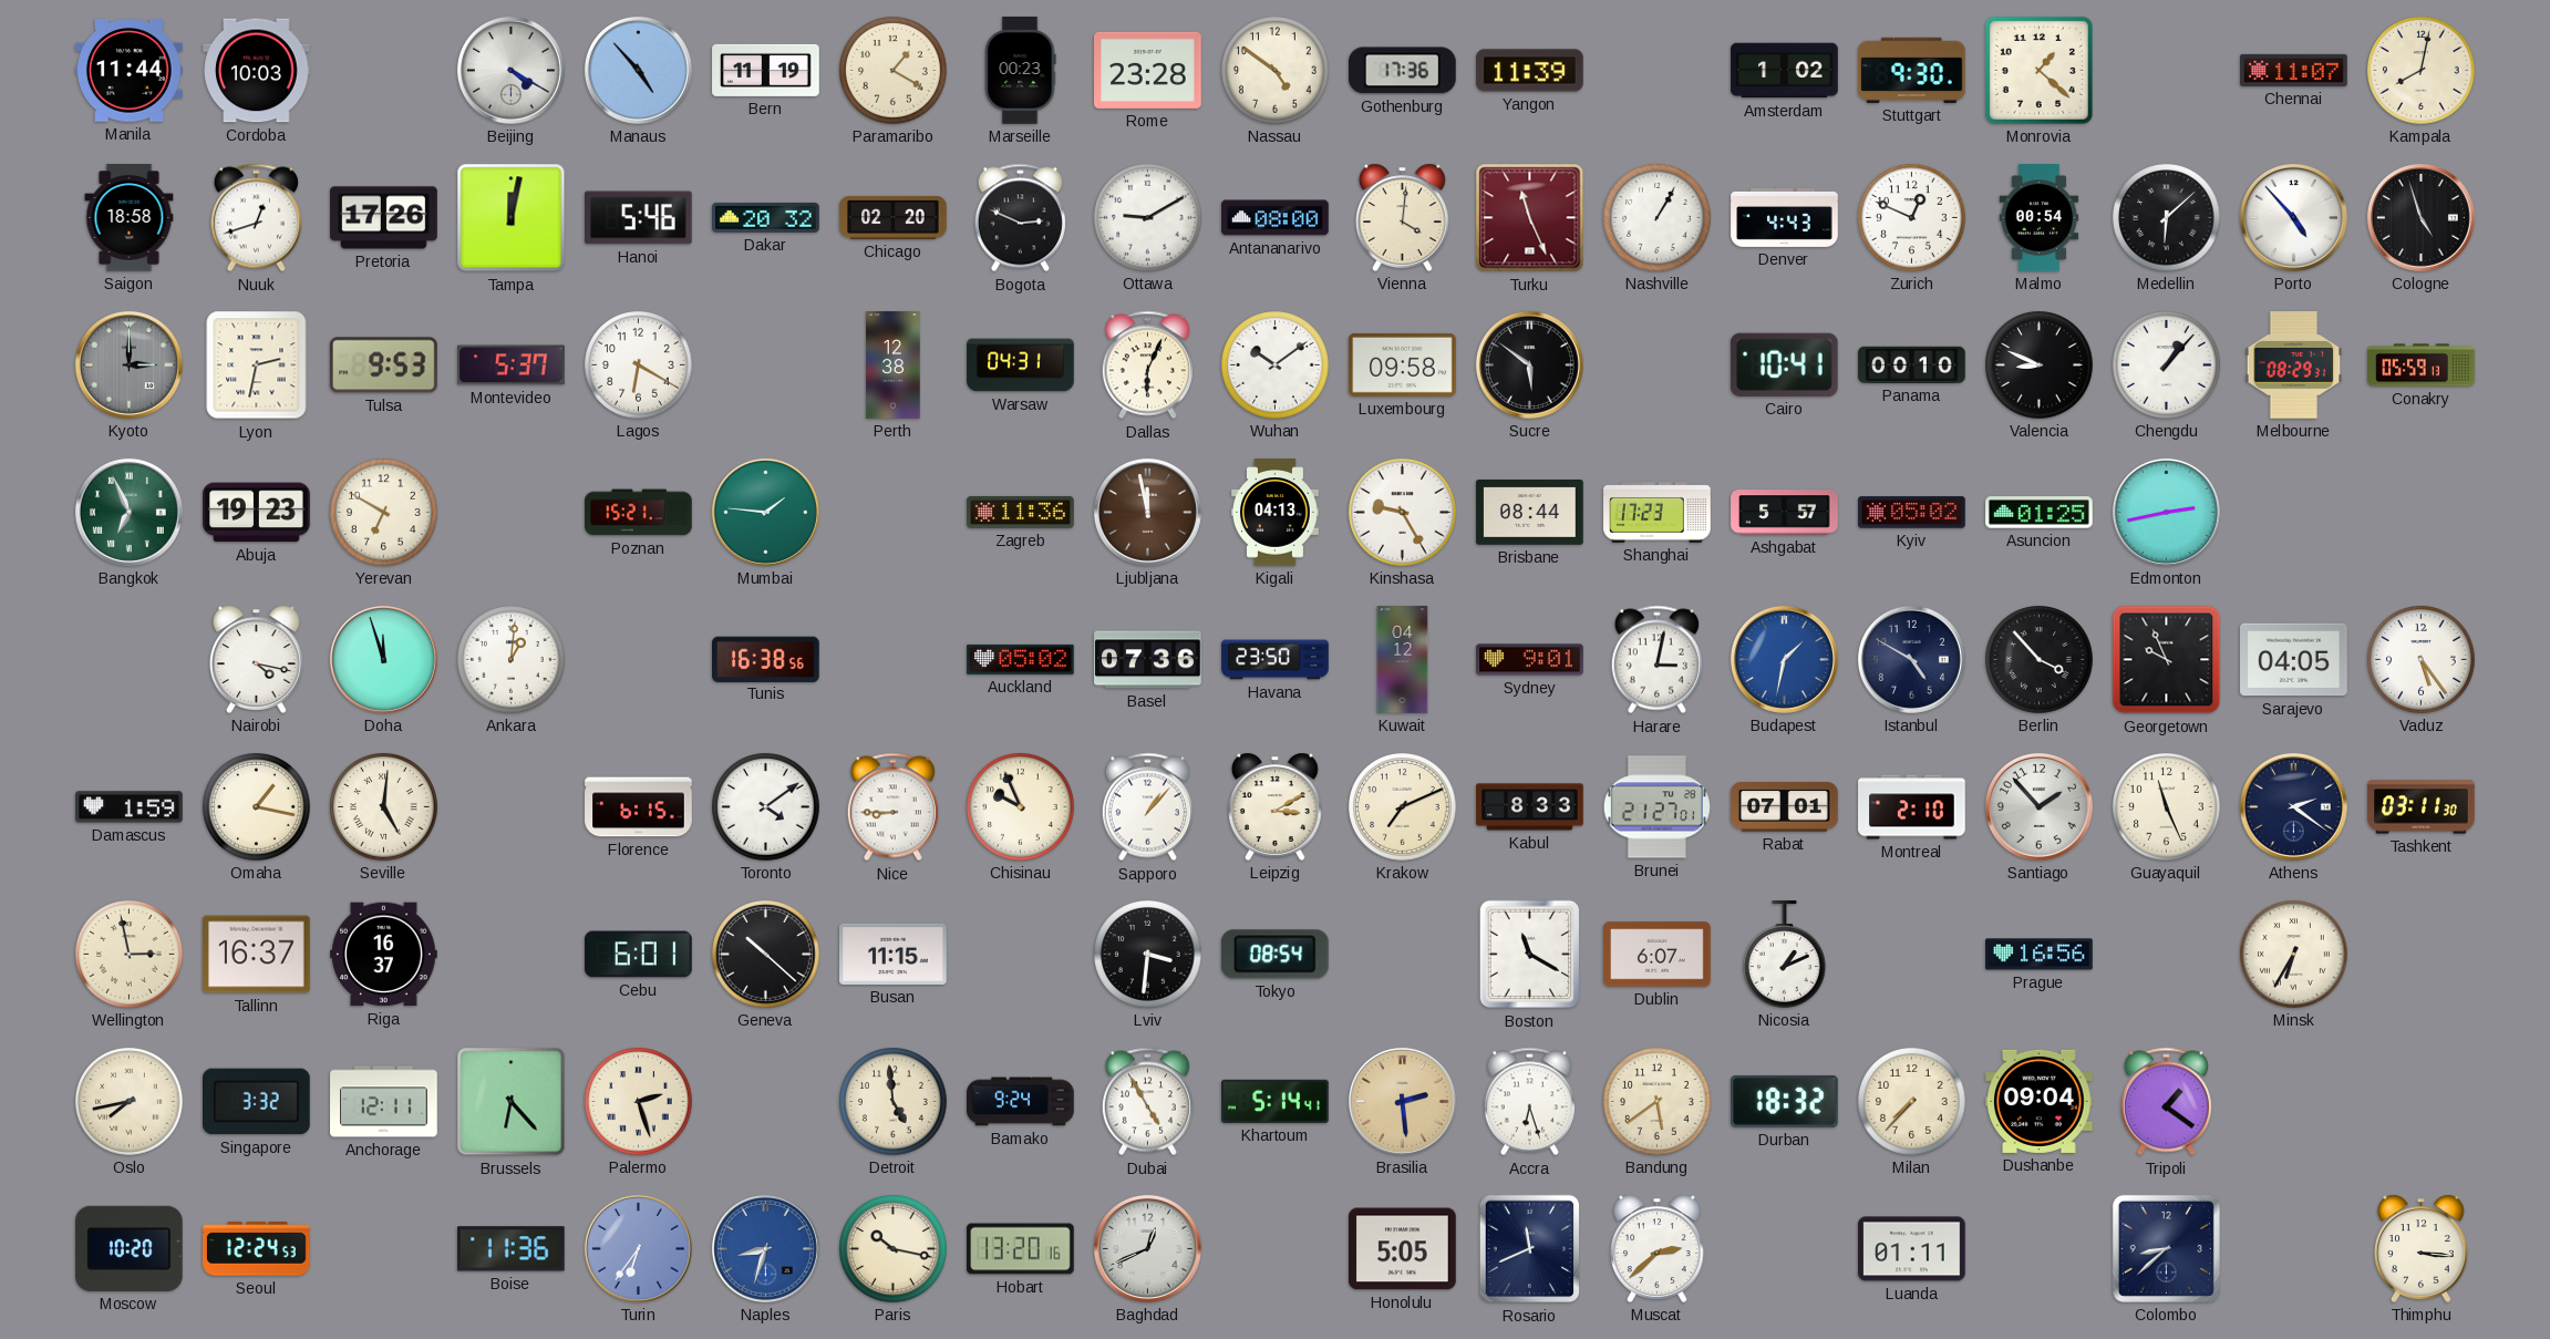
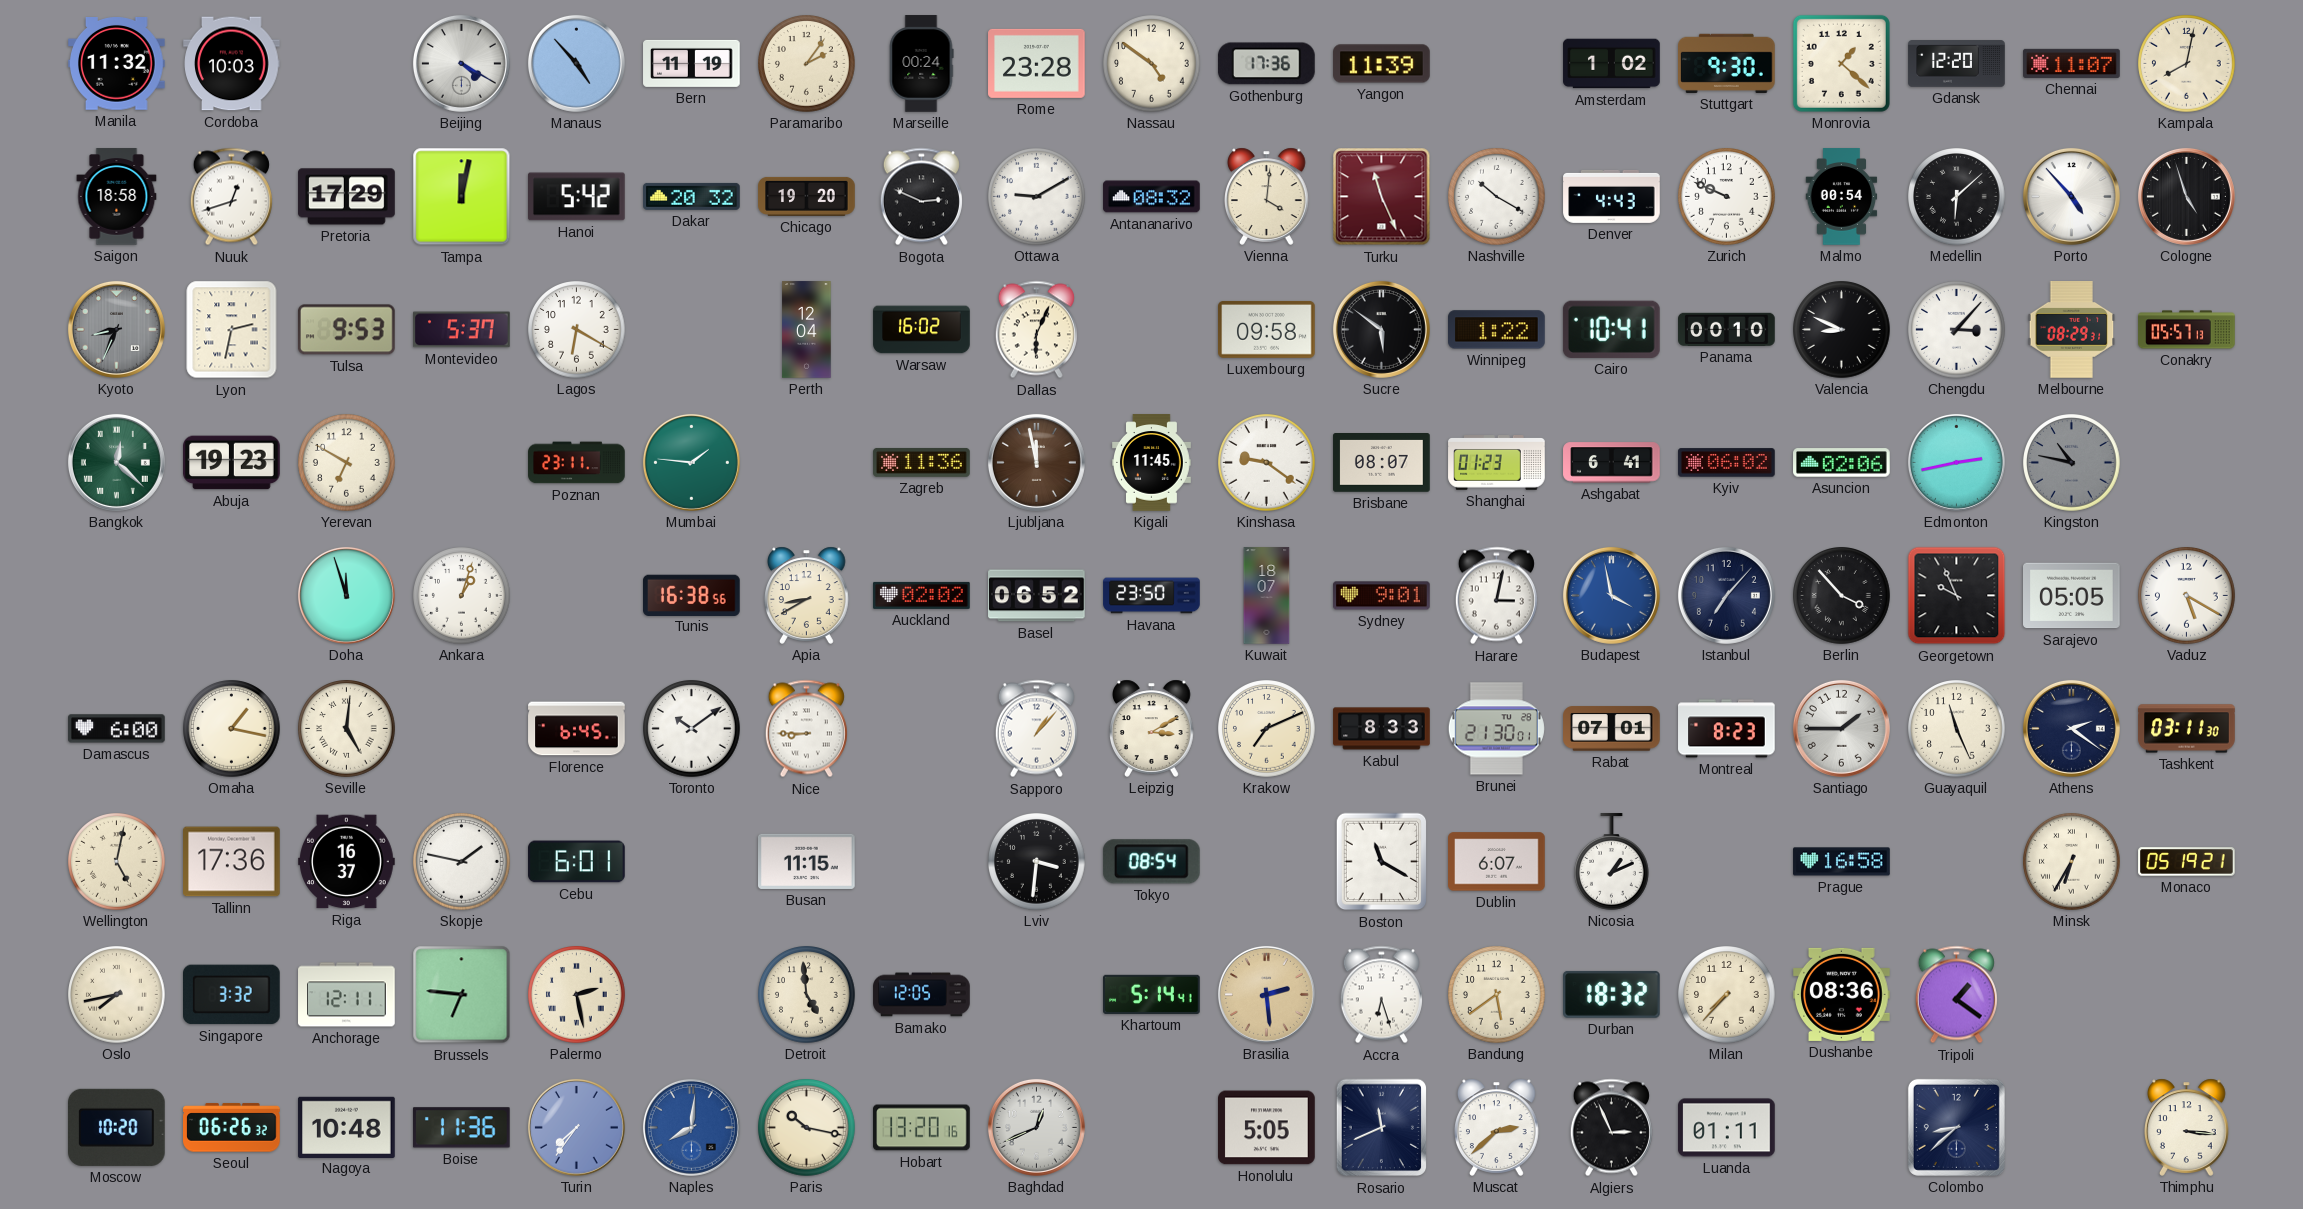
Manila: 11:44 -> 11:32
Paramaribo: 1:20 -> 2:06
Marseille: 00:23 -> 00:24
Gdansk: none -> 12:20
Pretoria: 17:26 -> 17:29
Hanoi: 5:46 -> 5:42
Chicago: 02:20 -> 19:20
Antananarivo: 08:00 -> 08:32
Nashville: 1:05 -> 10:20
Zurich: 12:49 -> 9:49
Kyoto: 3:00 -> 8:34
Perth: 12:38 -> 12:04
Warsaw: 04:31 -> 16:02
Wuhan: 10:09 -> none
Winnipeg: none -> 1:22
Chengdu: 1:07 -> 3:07
Conakry: 05:59 -> 05:57
Bangkok: 6:56 -> 12:22
Poznan: 15:21 -> 23:11
Kigali: 04:13 -> 11:45
Kinshasa: 9:25 -> 9:21
Brisbane: 08:44 -> 08:07
Shanghai: 17:23 -> 01:23
Ashgabat: 5:57 -> 6:41
Kyiv: 05:02 -> 06:02
Asuncion: 01:25 -> 02:06
Kingston: none -> 10:47
Nairobi: 4:17 -> none
Ankara: 1:01 -> 1:03
Apia: none -> 8:40
Auckland: 05:02 -> 02:02
Basel: 07:36 -> 06:52
Kuwait: 04:12 -> 18:07
Budapest: 1:32 -> 3:58
Istanbul: 4:50 -> 7:07
Sarajevo: 04:05 -> 05:05
Vaduz: 5:24 -> 5:20
Damascus: 1:59 -> 6:00
Florence: 6:15 -> 6:45
Toronto: 4:09 -> 10:09
Chisinau: 9:56 -> none
Brunei: 21:27 -> 21:30
Montreal: 2:10 -> 8:23
Santiago: 1:53 -> 1:45
Wellington: 2:58 -> 5:02
Tallinn: 16:37 -> 17:36
Skopje: none -> 1:47
Geneva: 10:22 -> none
Prague: 16:56 -> 16:58
Monaco: none -> 05:19
Brussels: 6:23 -> 6:46
Palermo: 2:27 -> 2:28
Bamako: 9:24 -> 12:05
Dubai: 4:55 -> none
Dushanbe: 09:04 -> 08:36
Seoul: 12:24 -> 06:26
Nagoya: none -> 10:48
Turin: 6:36 -> 7:36
Naples: 8:33 -> 8:01
Algiers: none -> 2:56
